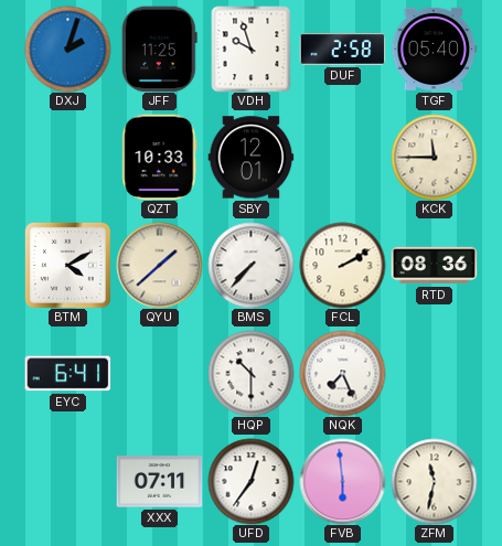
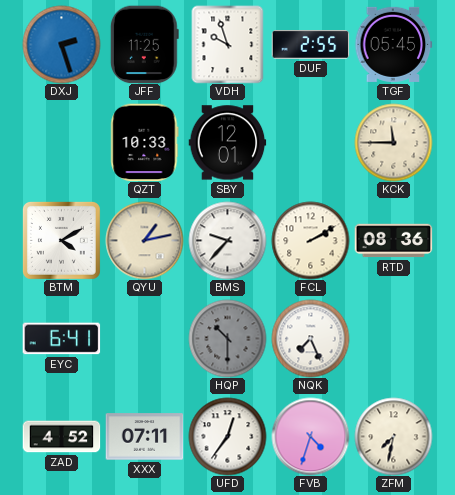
DXJ: 2:03 -> 2:27
DUF: 2:58 -> 2:55
TGF: 05:40 -> 05:45
QYU: 1:38 -> 1:13
BMS: 7:37 -> 9:37
HQP dial: white -> grey
ZAD: none -> 4:52
FVB: 5:59 -> 4:33
ZFM: 11:32 -> 7:32
